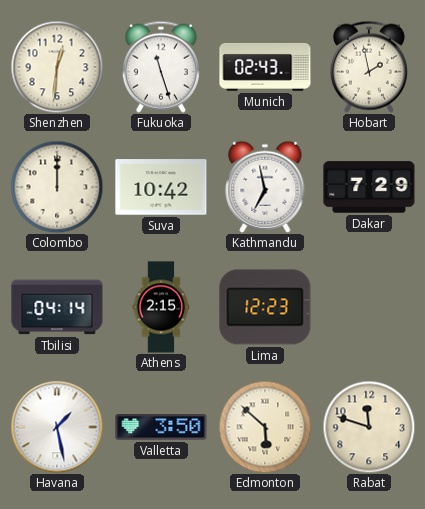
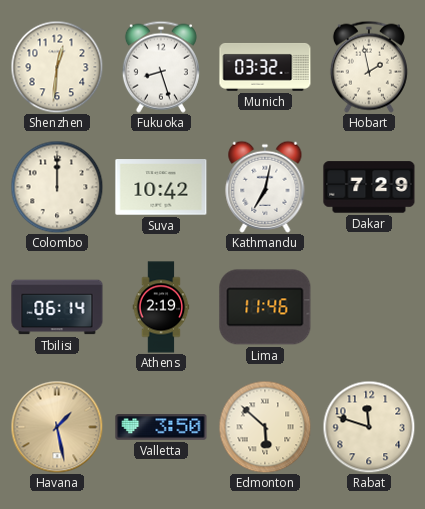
Fukuoka: 11:27 -> 8:27
Munich: 02:43 -> 03:32
Kathmandu: 6:58 -> 7:02
Tbilisi: 04:14 -> 06:14
Athens: 2:15 -> 2:19
Lima: 12:23 -> 11:46
Havana dial: white -> champagne
